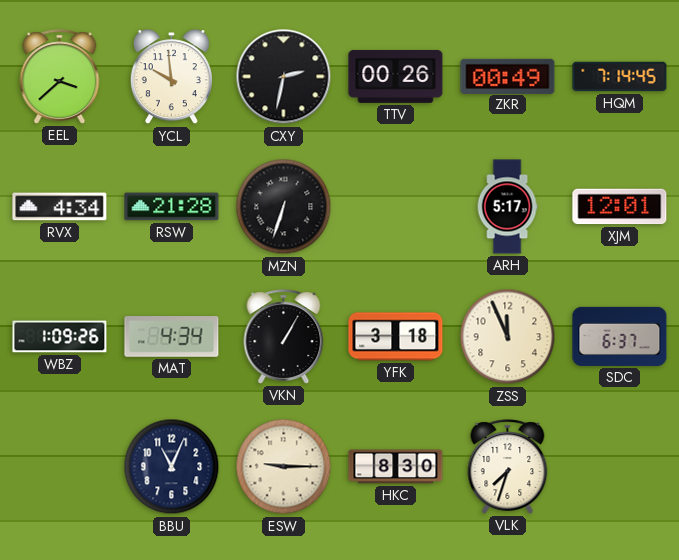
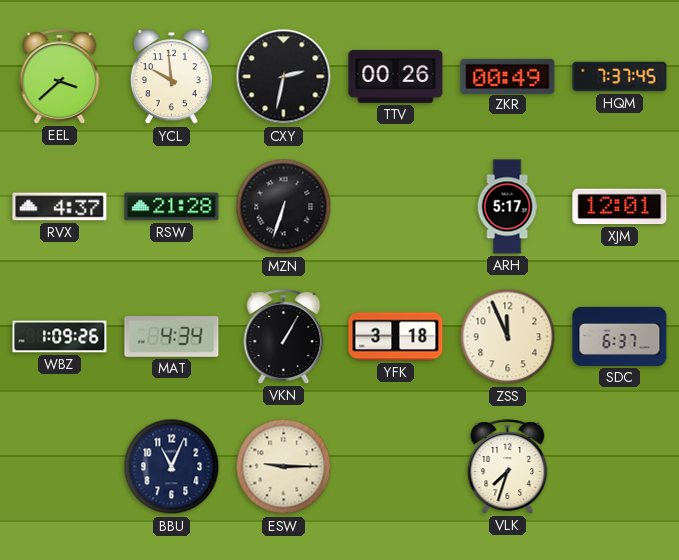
HQM: 7:14 -> 7:37
RVX: 4:34 -> 4:37
HKC: 8:30 -> none
